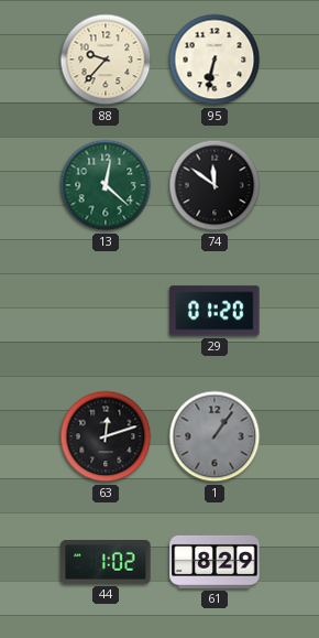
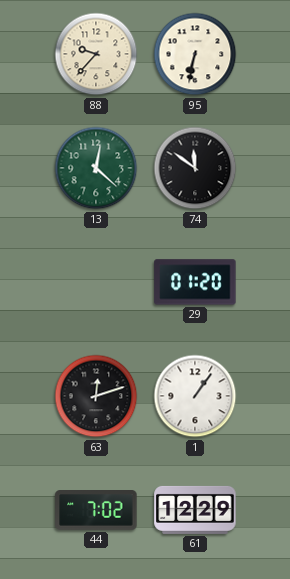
1 dial: grey -> white
44: 1:02 -> 7:02
61: 8:29 -> 12:29
